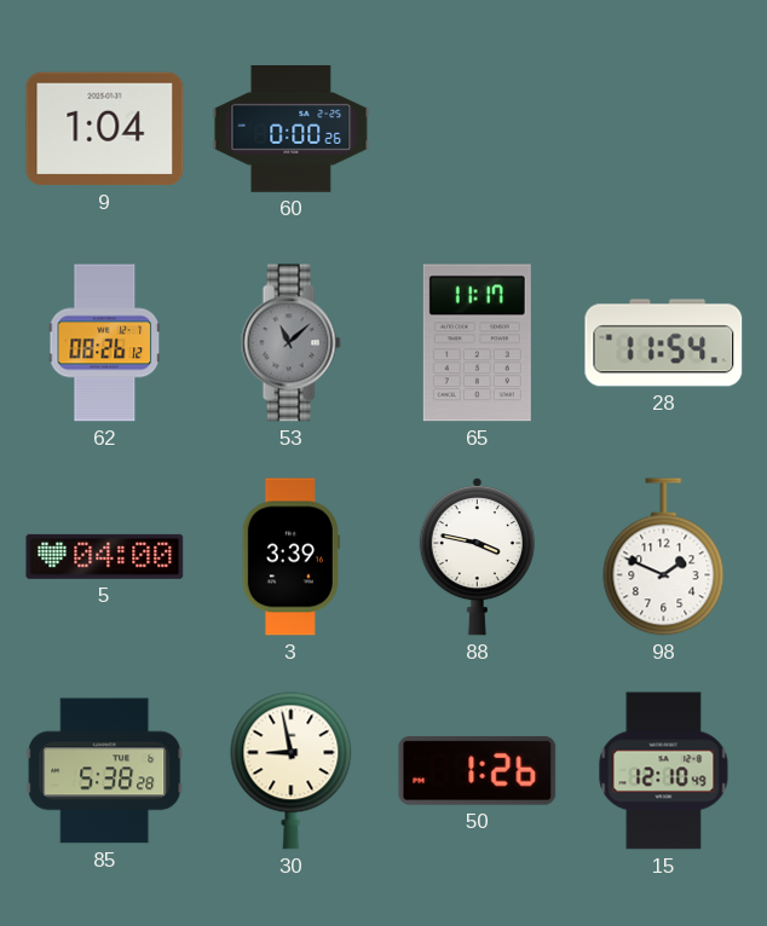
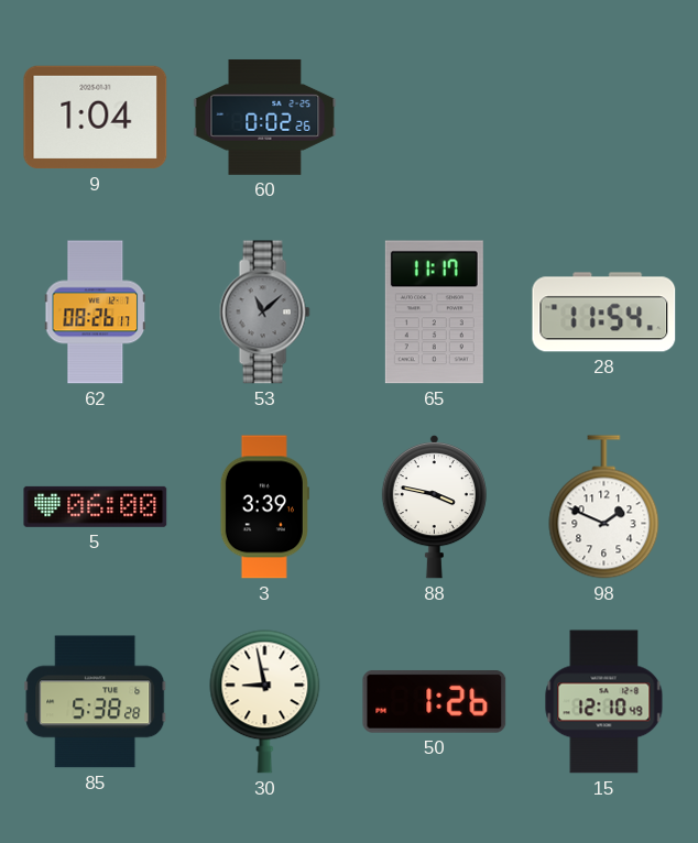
60: 0:00 -> 0:02
62: 08:26:12 -> 08:26:17
5: 04:00 -> 06:00
